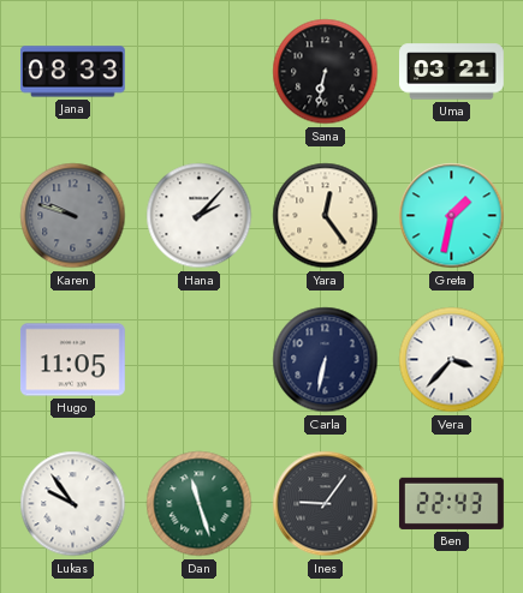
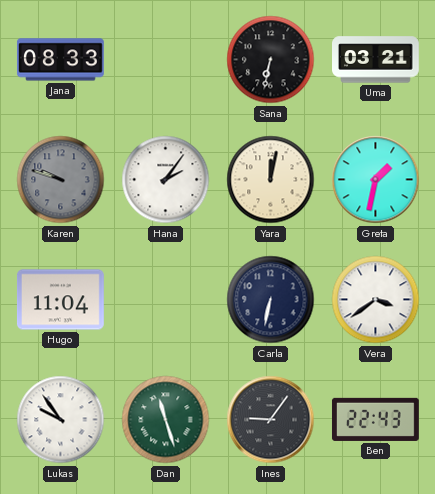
Hana: 2:07 -> 2:06
Yara: 12:24 -> 12:02
Hugo: 11:05 -> 11:04
Vera: 3:37 -> 3:39
